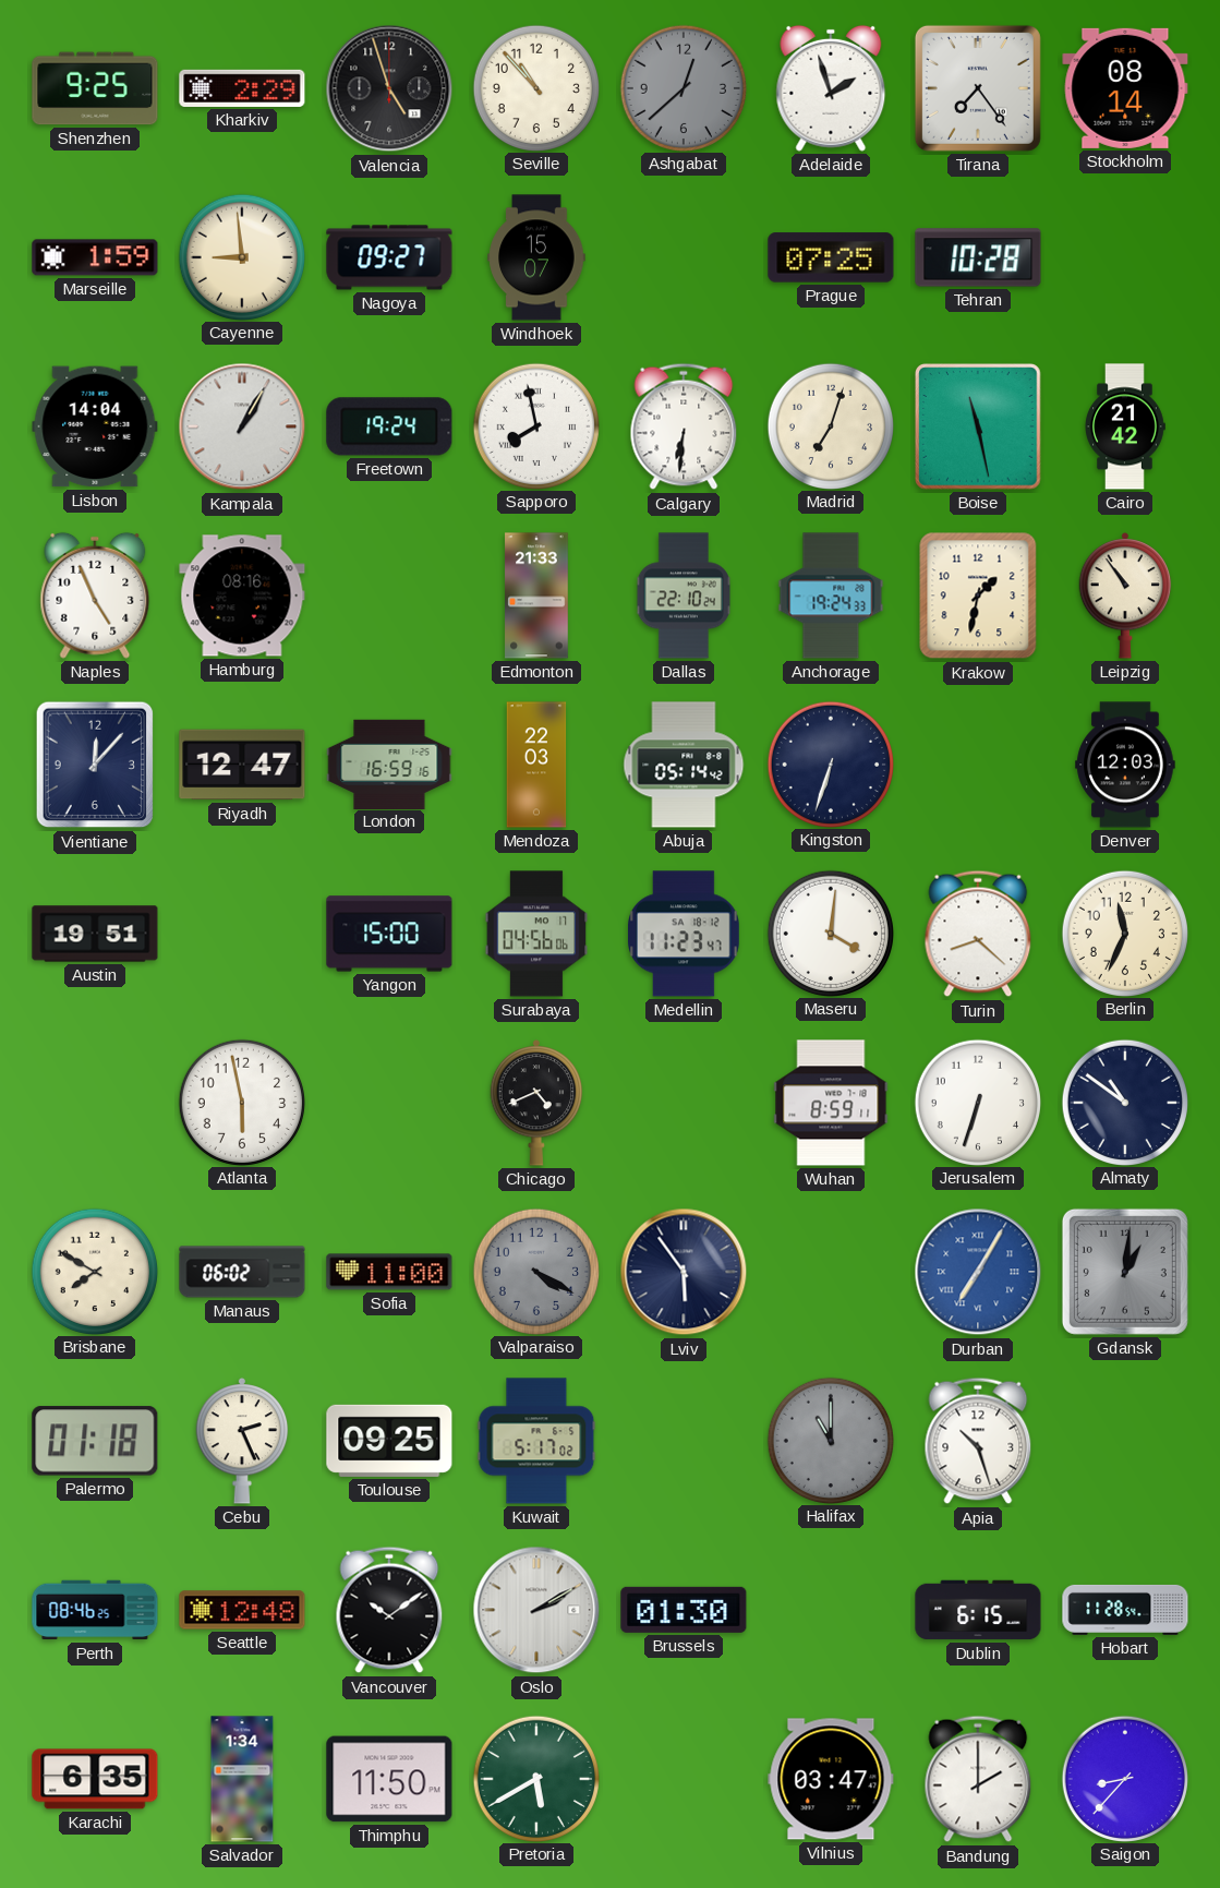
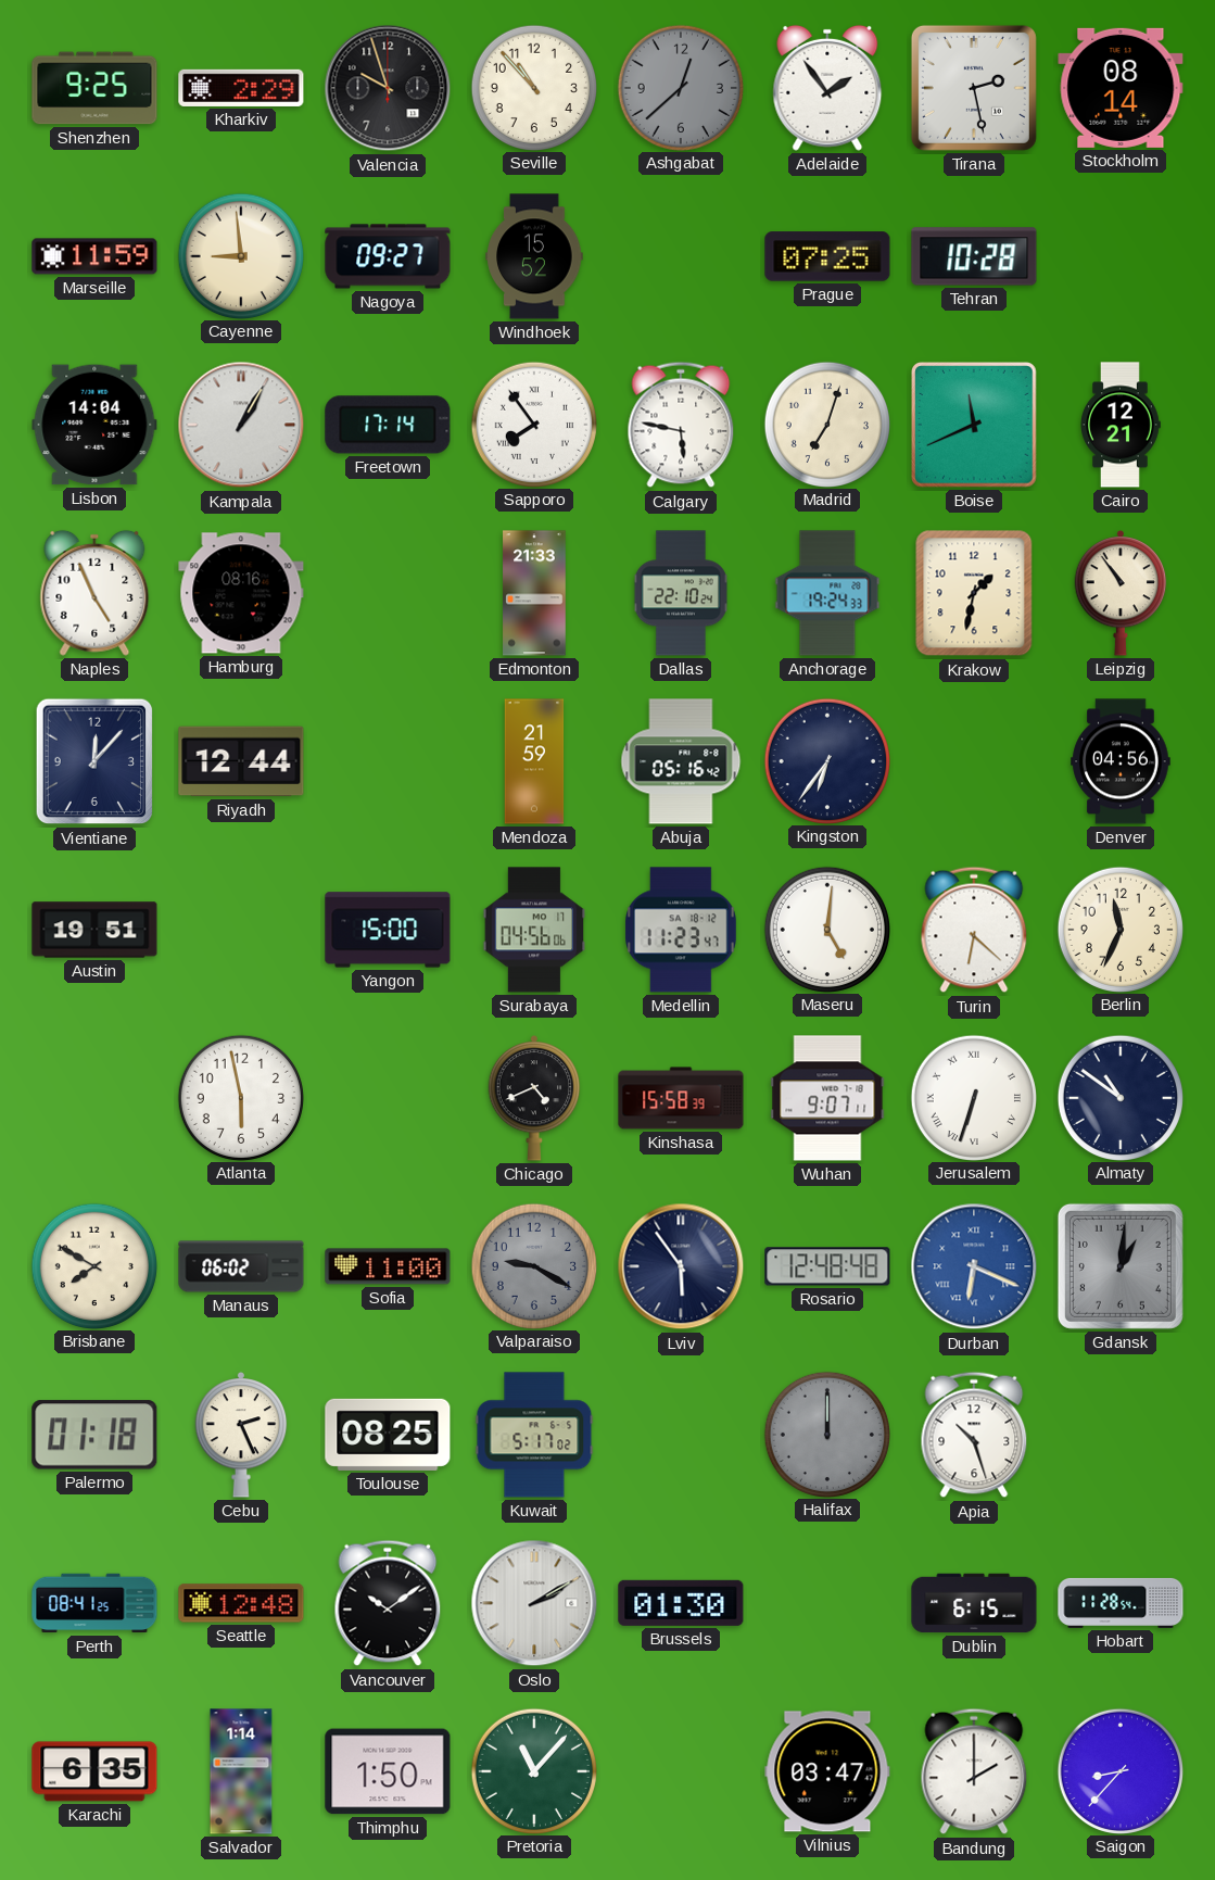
Valencia: 4:57 -> 9:57
Adelaide: 1:57 -> 1:54
Tirana: 7:24 -> 2:28
Marseille: 1:59 -> 11:59
Windhoek: 15:07 -> 15:52
Freetown: 19:24 -> 17:14
Sapporo: 7:58 -> 7:54
Calgary: 6:31 -> 5:47
Boise: 11:28 -> 11:41
Cairo: 21:42 -> 12:21
Riyadh: 12:47 -> 12:44
London: 16:59 -> none
Mendoza: 22:03 -> 21:59
Abuja: 05:14 -> 05:16
Kingston: 6:33 -> 6:36
Denver: 12:03 -> 04:56
Maseru: 4:01 -> 5:01
Turin: 8:22 -> 6:22
Kinshasa: none -> 15:58
Wuhan: 8:59 -> 9:07
Jerusalem numerals: Arabic -> Roman
Valparaiso: 4:20 -> 9:20
Rosario: none -> 12:48
Durban: 7:05 -> 6:19
Toulouse: 09:25 -> 08:25
Halifax: 11:00 -> 12:00
Perth: 08:46 -> 08:41
Salvador: 1:34 -> 1:14
Thimphu: 11:50 -> 1:50
Pretoria: 5:40 -> 11:07
